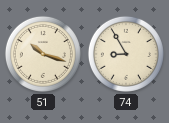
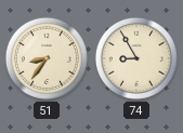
51: 10:18 -> 8:36
